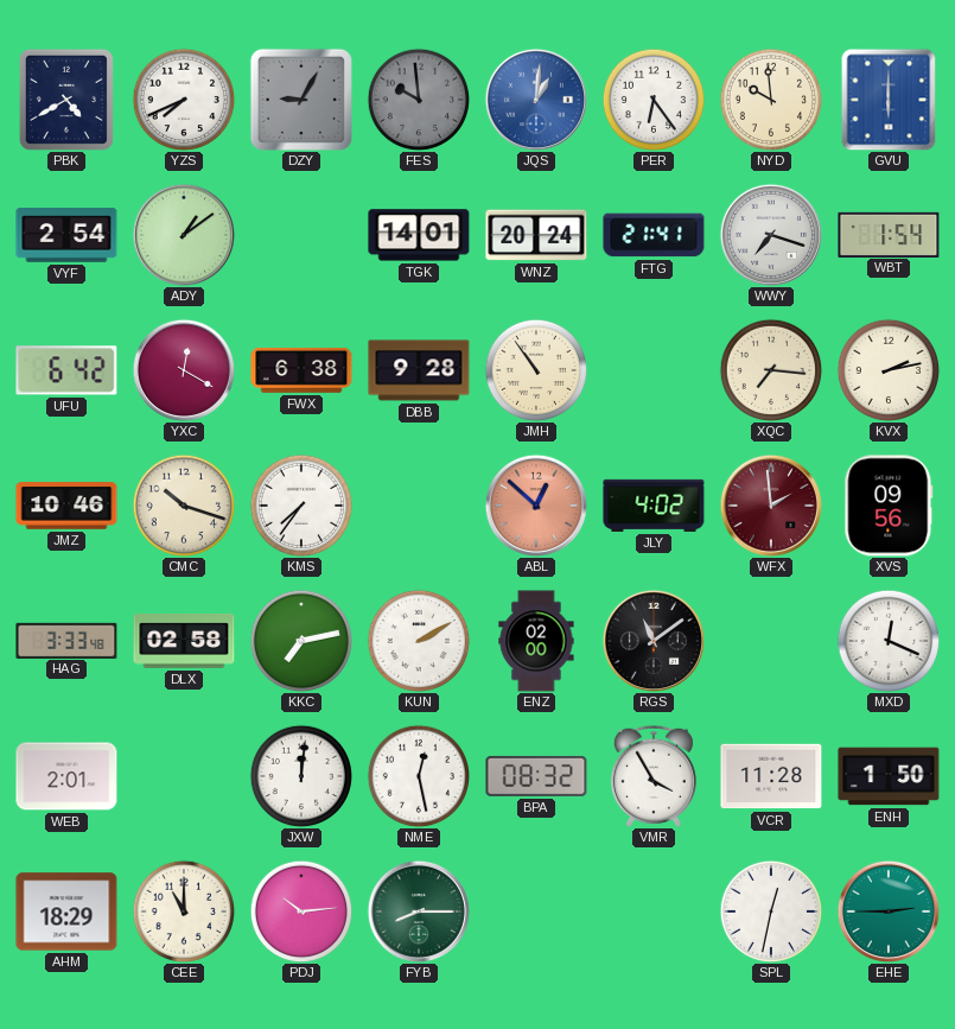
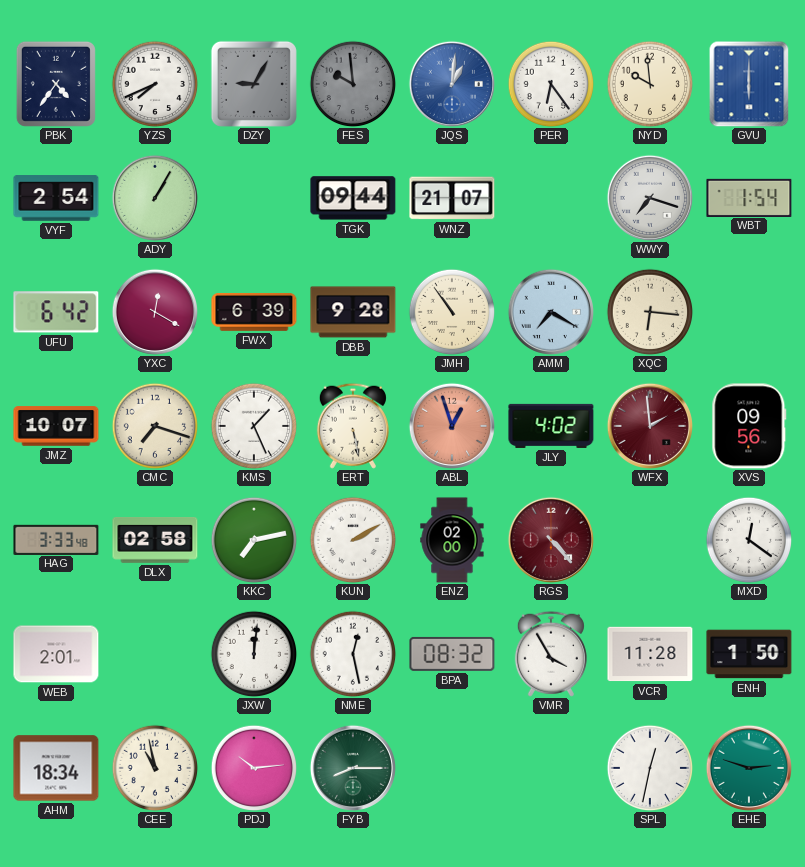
PBK: 4:40 -> 4:36
ADY: 1:09 -> 1:05
TGK: 14:01 -> 09:44
WNZ: 20:24 -> 21:07
FTG: 21:41 -> none
FWX: 6:38 -> 6:39
AMM: none -> 7:20
XQC: 7:16 -> 6:16
KVX: 2:13 -> none
JMZ: 10:46 -> 10:07
CMC: 10:18 -> 7:18
KMS: 7:36 -> 1:26
ERT: none -> 5:28
ABL: 12:52 -> 12:57
RGS: 11:09 -> 4:23
RGS dial: black -> burgundy
MXD: 12:19 -> 12:21
AHM: 18:29 -> 18:34
CEE: 11:00 -> 10:58
EHE: 2:45 -> 2:48
